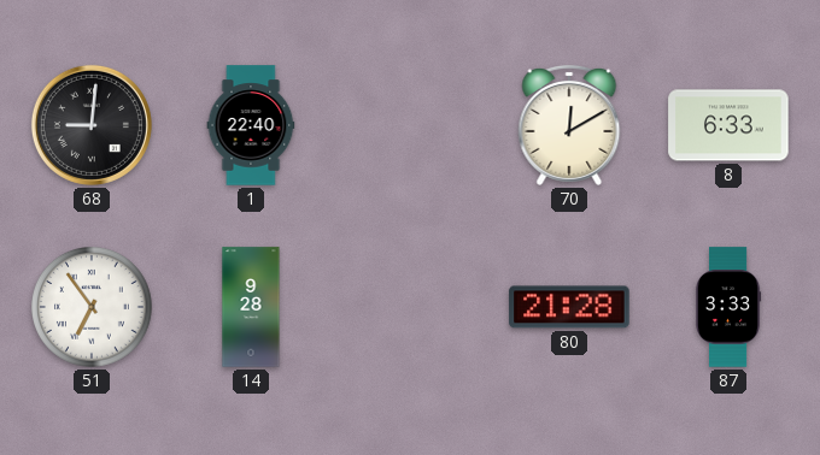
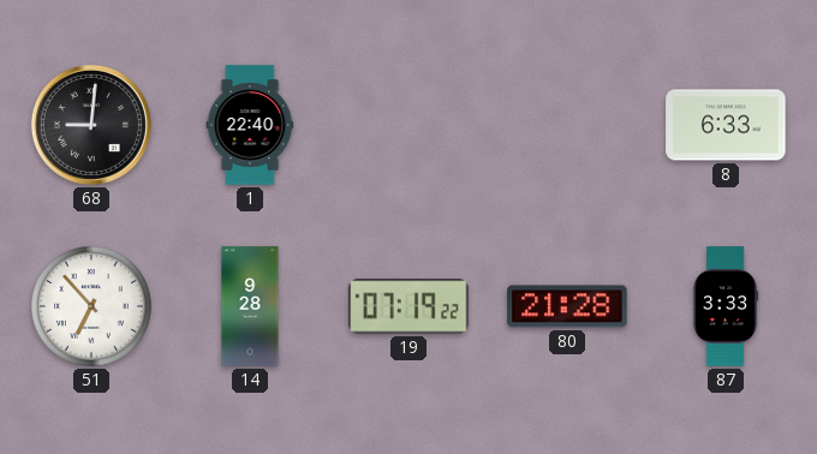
70: 12:10 -> none
51: 6:54 -> 6:53
19: none -> 07:19
